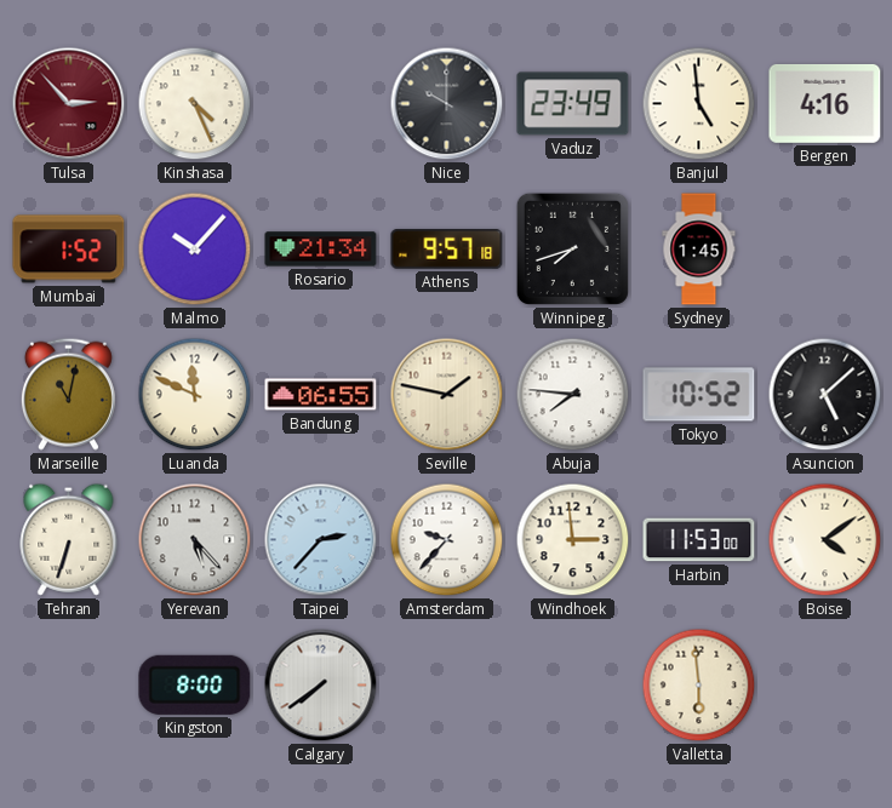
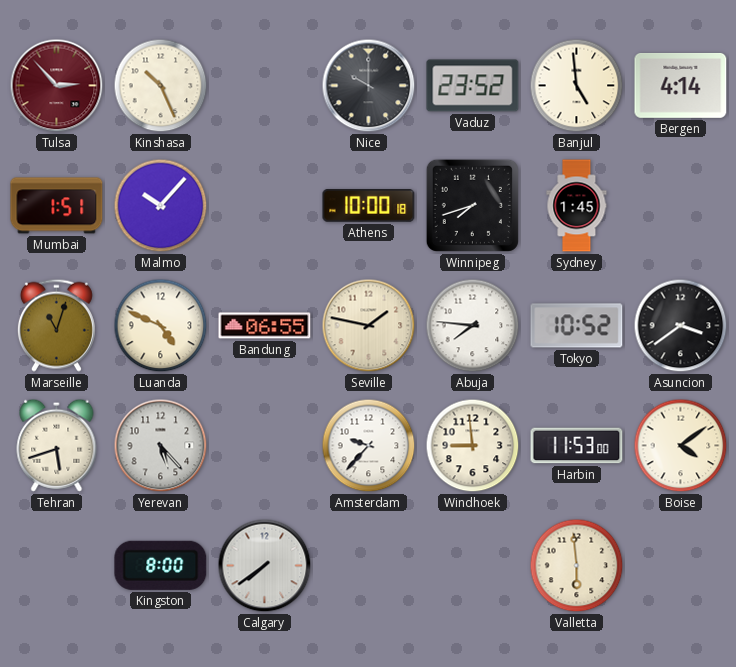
Kinshasa: 4:26 -> 10:26
Vaduz: 23:49 -> 23:52
Bergen: 4:16 -> 4:14
Mumbai: 1:52 -> 1:51
Rosario: 21:34 -> none
Athens: 9:57 -> 10:00
Marseille: 11:02 -> 11:03
Luanda: 11:49 -> 4:49
Asuncion: 5:08 -> 3:39
Tehran: 6:33 -> 5:42
Taipei: 2:37 -> none
Windhoek: 2:59 -> 8:59
